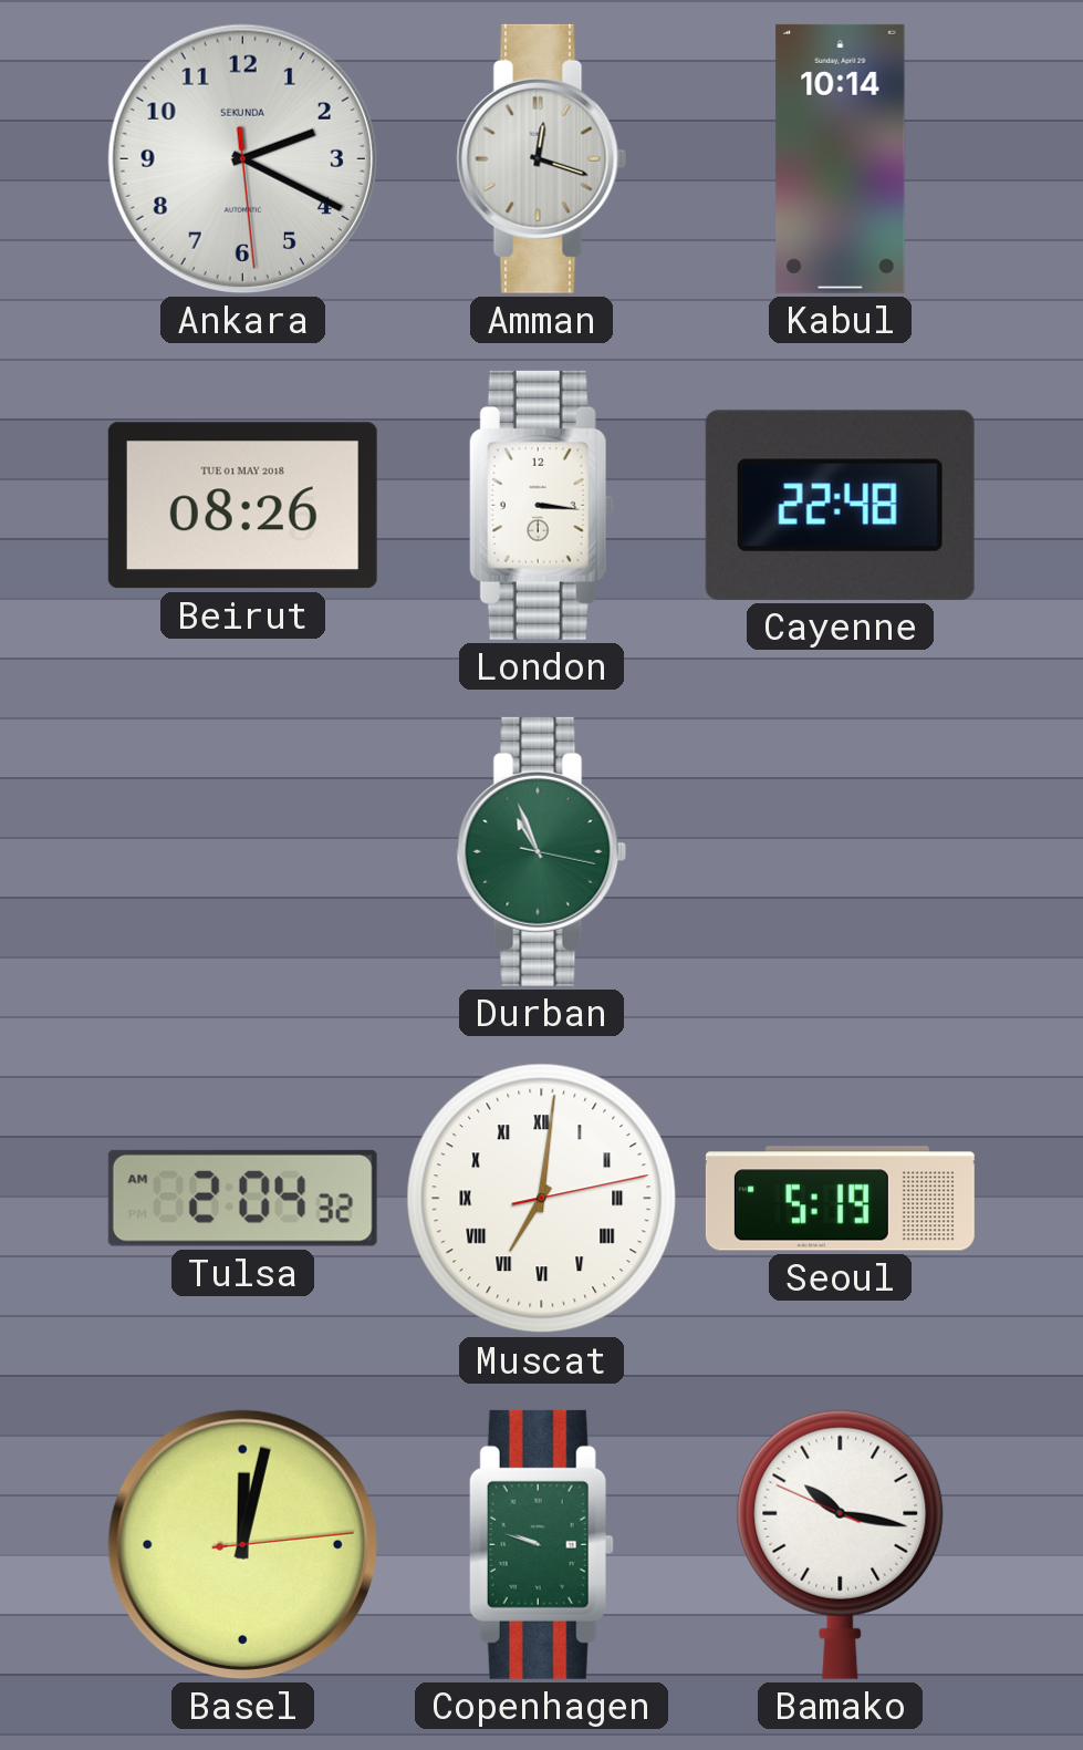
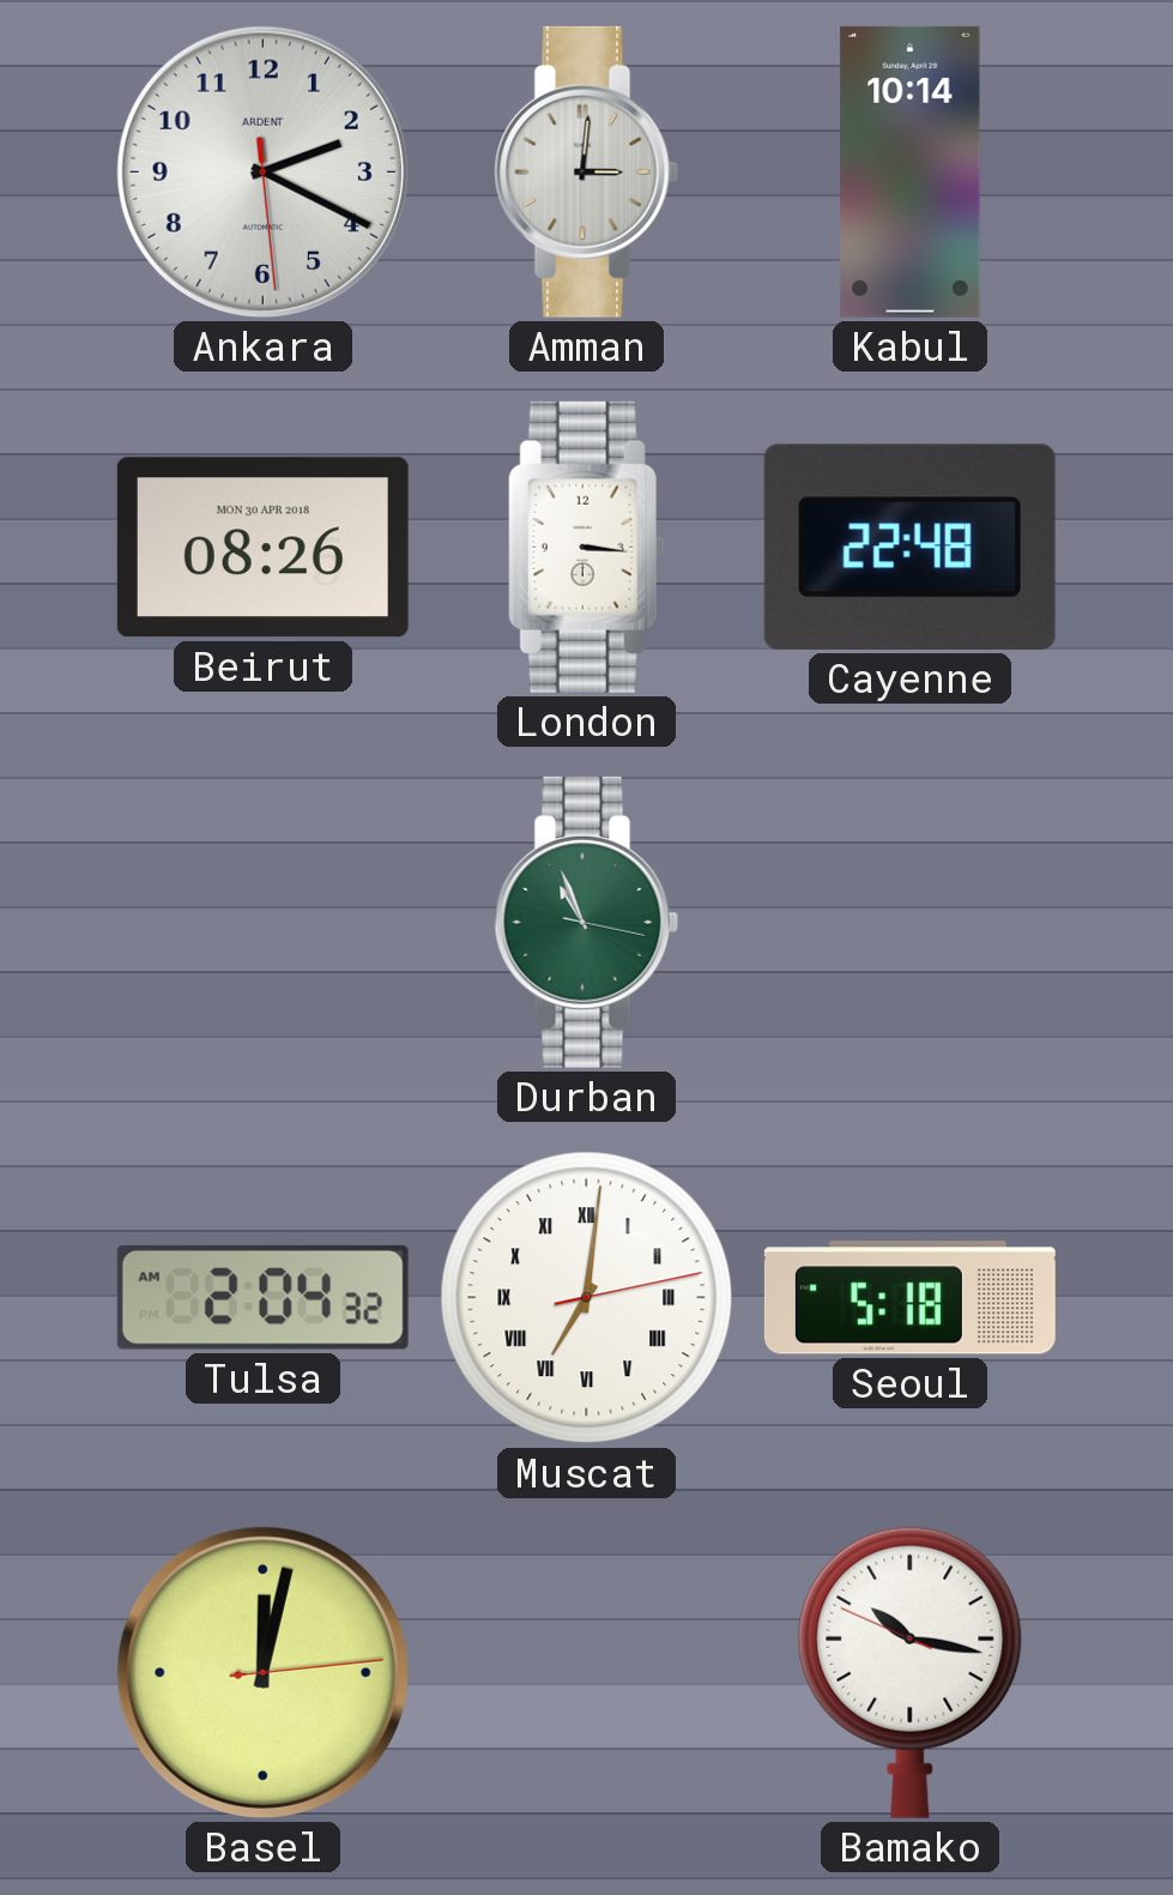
Ankara brand: SEKUNDA -> ARDENT
Amman: 12:18 -> 3:01
Beirut date: TUE 01 MAY 2018 -> MON 30 APR 2018
Seoul: 5:19 -> 5:18
Copenhagen: 9:48 -> none
